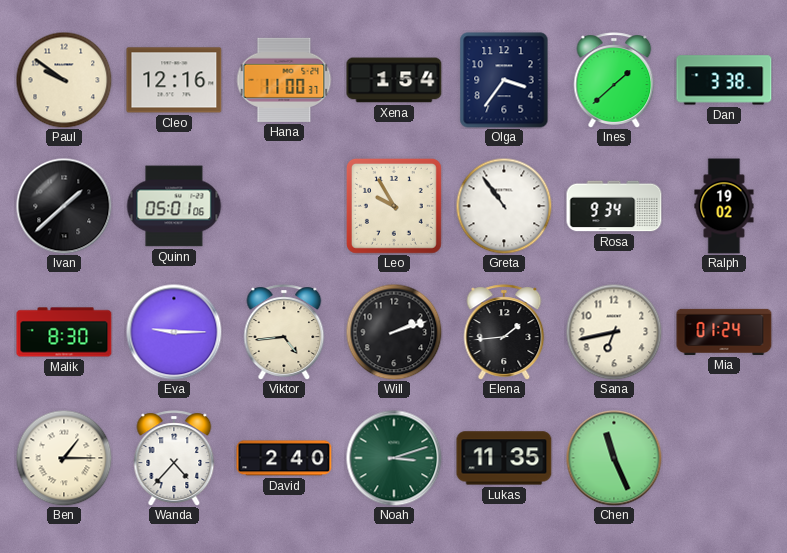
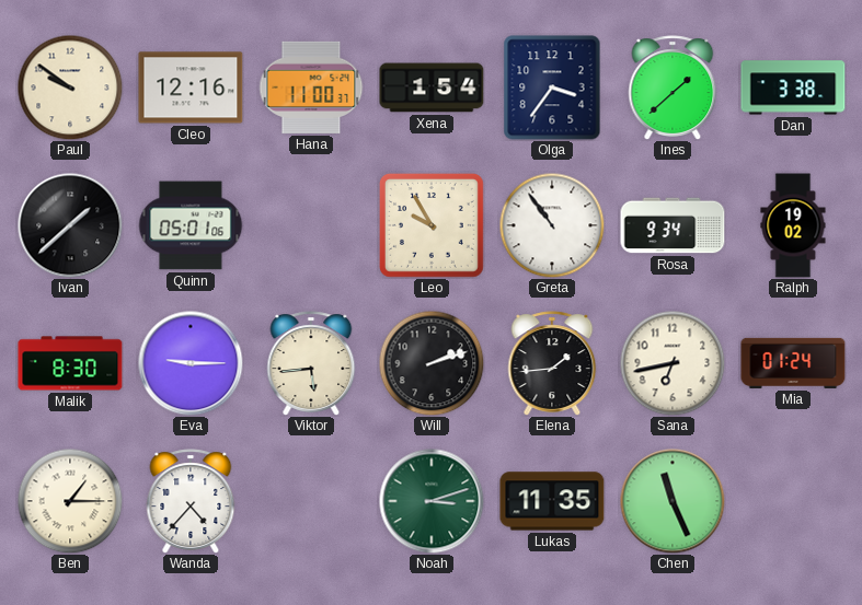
Viktor: 4:44 -> 5:44
David: 2:40 -> none
